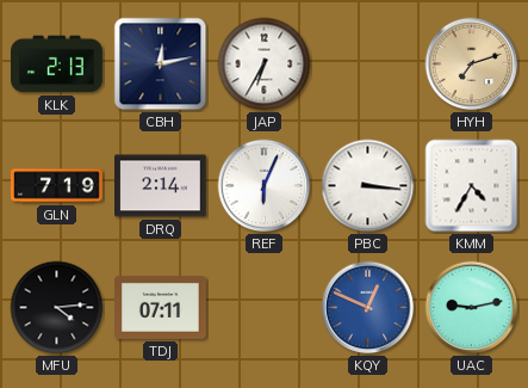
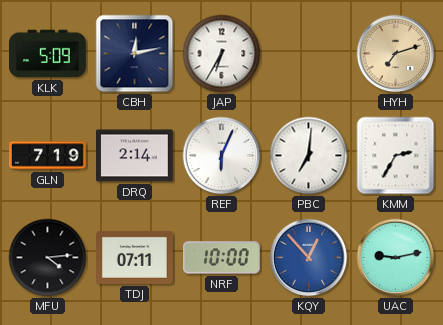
KLK: 2:13 -> 5:09
PBC: 3:16 -> 7:01
KMM: 4:35 -> 2:35
NRF: none -> 10:00
KQY: 12:49 -> 12:53
